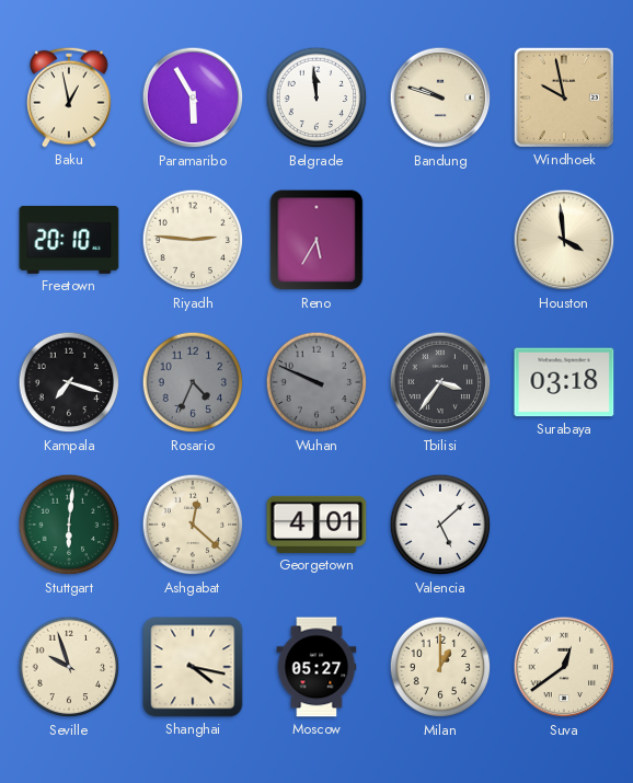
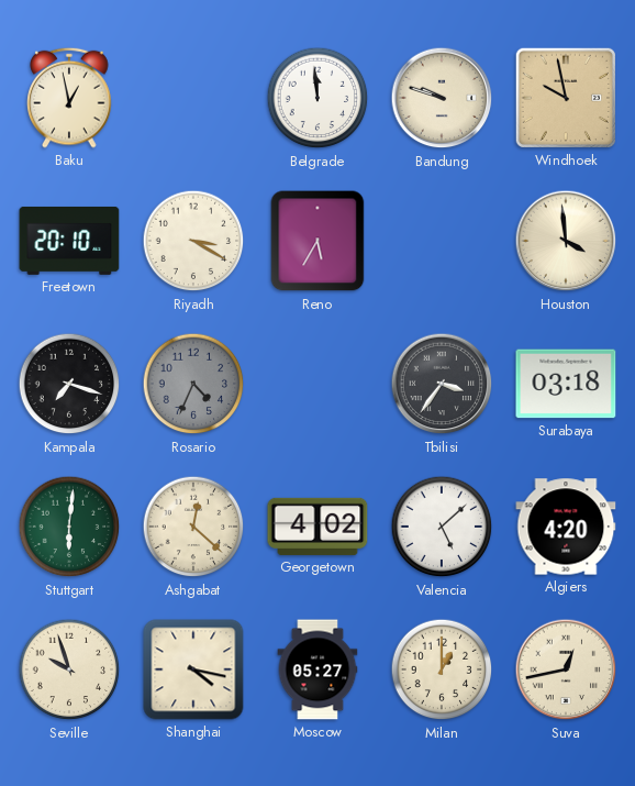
Paramaribo: 5:55 -> none
Riyadh: 2:46 -> 3:20
Wuhan: 9:49 -> none
Georgetown: 4:01 -> 4:02
Algiers: none -> 4:20
Suva: 12:39 -> 12:43
